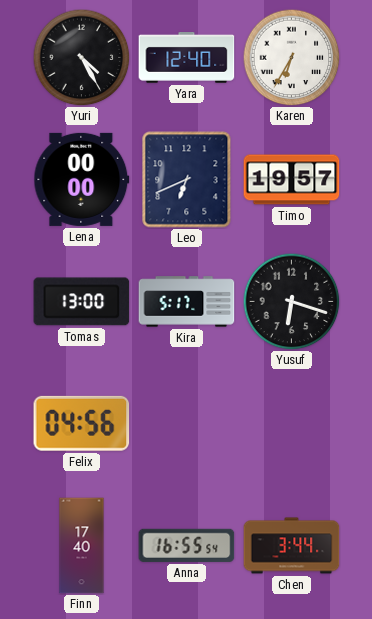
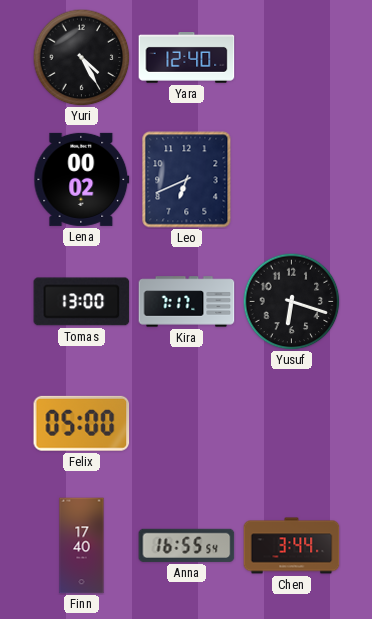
Karen: 6:35 -> none
Lena: 00:00 -> 00:02
Timo: 19:57 -> none
Kira: 5:17 -> 7:17
Felix: 04:56 -> 05:00
